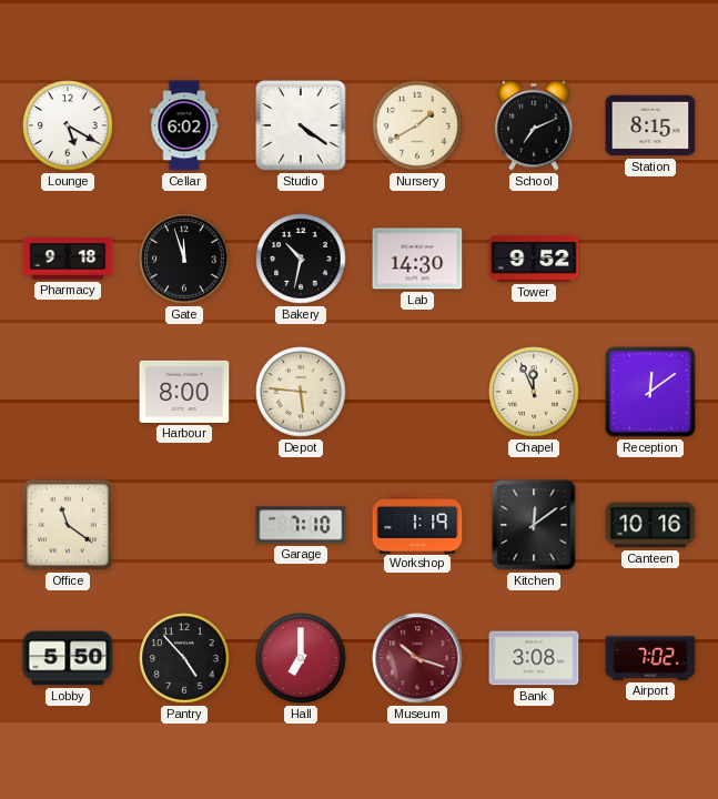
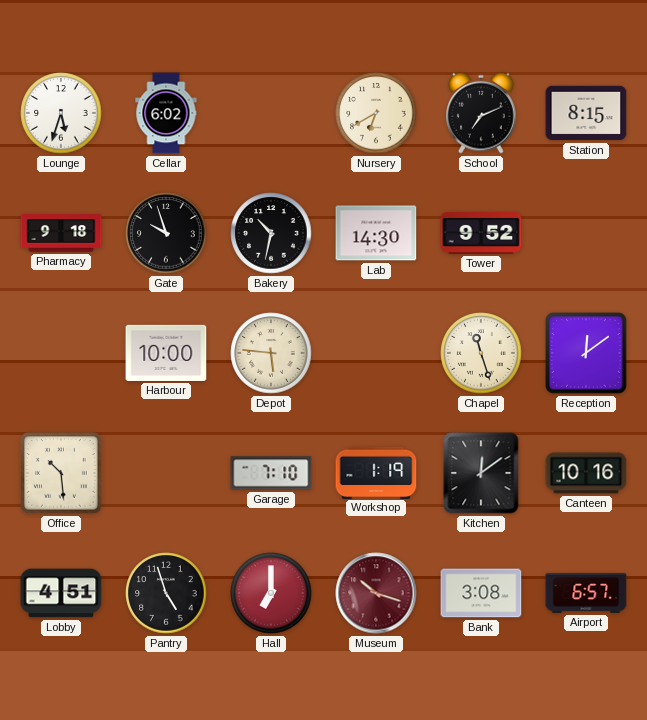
Lounge: 5:20 -> 5:33
Studio: 4:21 -> none
Nursery: 1:40 -> 6:40
Gate: 11:57 -> 9:57
Harbour: 8:00 -> 10:00
Chapel: 11:56 -> 11:27
Office: 11:21 -> 10:29
Lobby: 5:50 -> 4:51
Pantry: 4:53 -> 4:57
Airport: 7:02 -> 6:57
